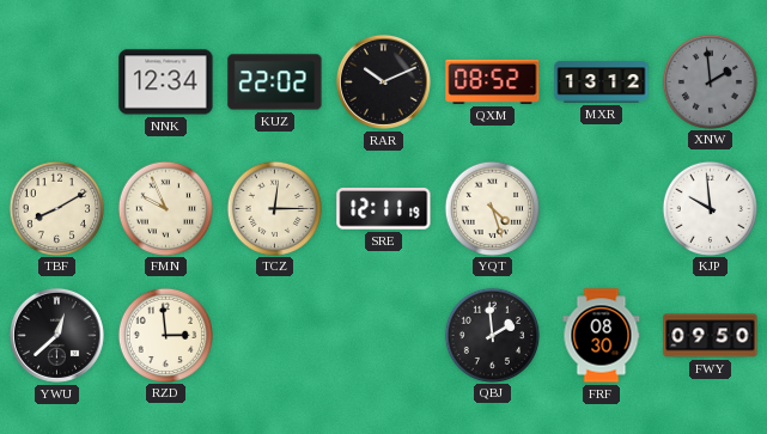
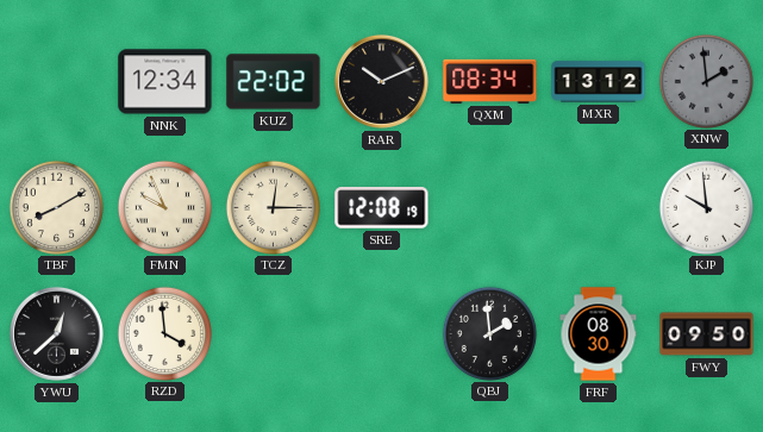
QXM: 08:52 -> 08:34
SRE: 12:11 -> 12:08
YQT: 4:27 -> none
RZD: 2:59 -> 3:59
